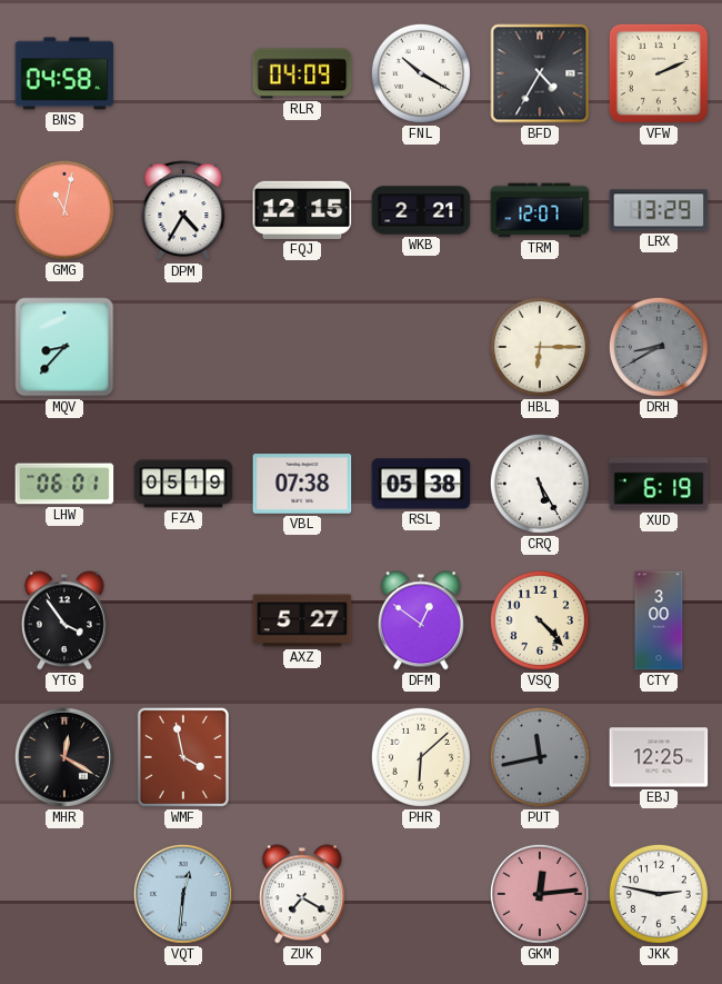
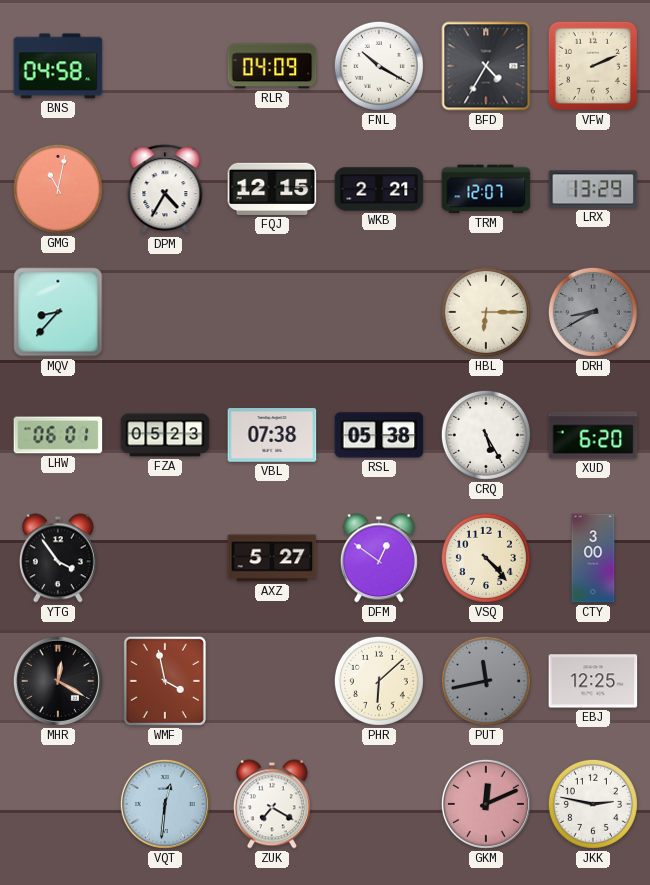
FZA: 05:19 -> 05:23
XUD: 6:19 -> 6:20
GKM: 12:14 -> 12:11
